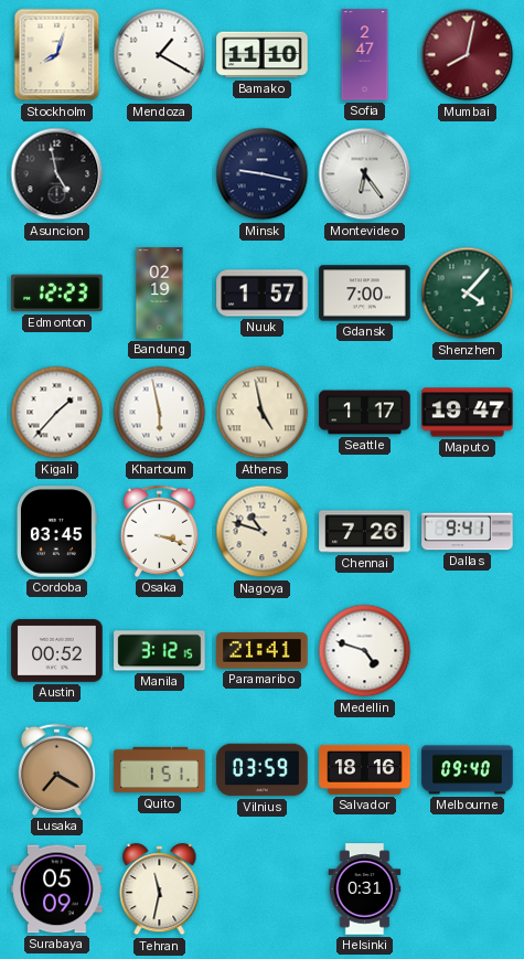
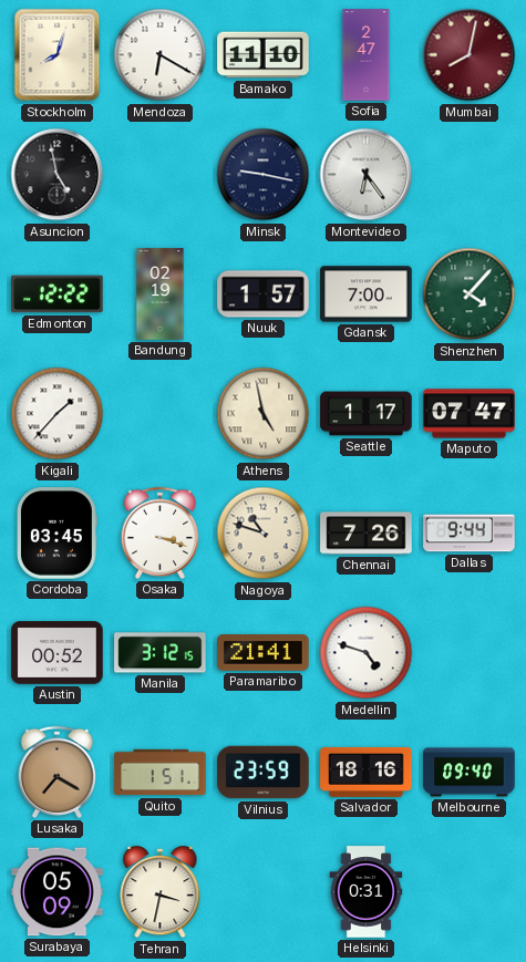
Mendoza: 1:20 -> 6:20
Edmonton: 12:23 -> 12:22
Khartoum: 5:58 -> none
Maputo: 19:47 -> 07:47
Dallas: 9:41 -> 9:44
Vilnius: 03:59 -> 23:59
Tehran: 11:32 -> 3:32
